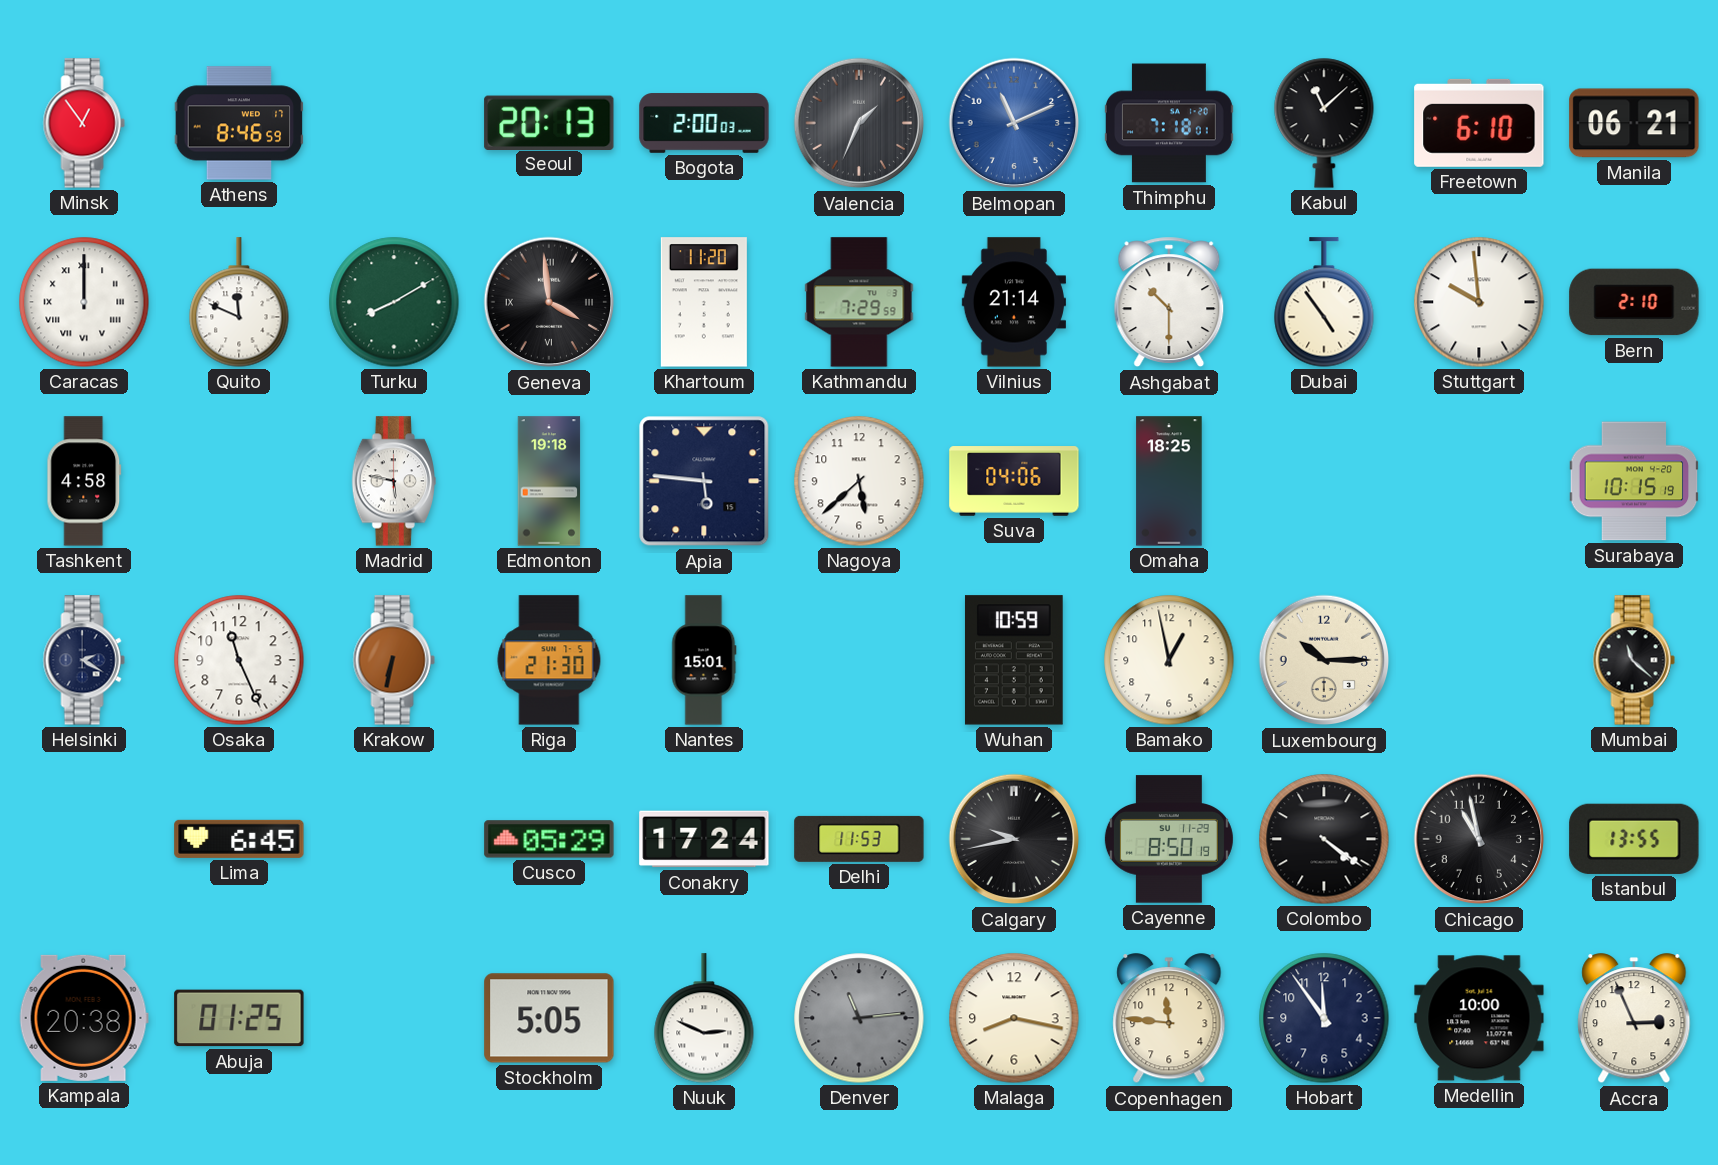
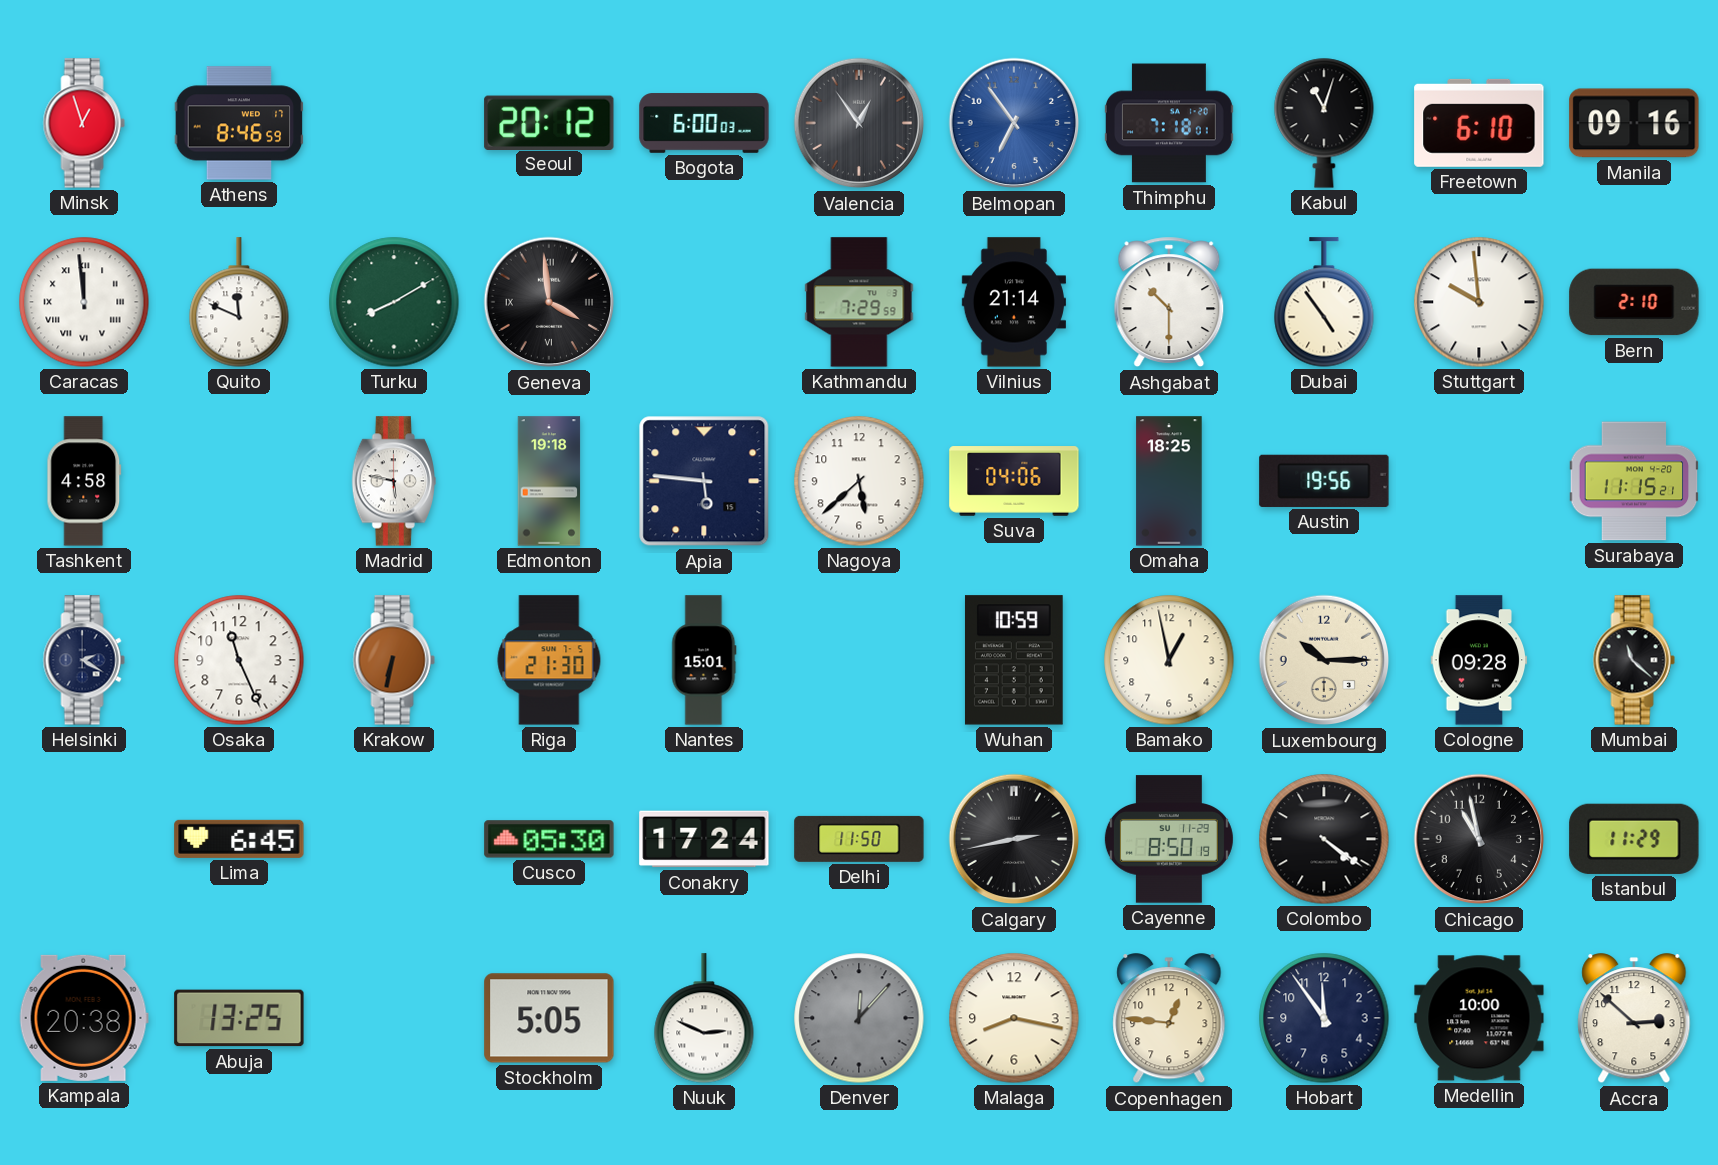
Minsk: 12:54 -> 12:57
Seoul: 20:13 -> 20:12
Bogota: 2:00 -> 6:00
Valencia: 1:34 -> 12:54
Belmopan: 11:11 -> 6:54
Kabul: 11:08 -> 11:03
Manila: 06:21 -> 09:16
Caracas: 12:00 -> 11:59
Khartoum: 11:20 -> none
Austin: none -> 19:56
Surabaya: 10:15 -> 11:15
Cologne: none -> 09:28
Cusco: 05:29 -> 05:30
Delhi: 11:53 -> 11:50
Calgary: 9:43 -> 2:43
Istanbul: 13:55 -> 11:29
Abuja: 01:25 -> 13:25
Denver: 11:14 -> 12:07
Copenhagen: 11:46 -> 12:46
Accra: 2:56 -> 2:52
